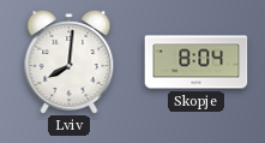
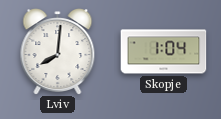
Skopje: 8:04 -> 1:04
